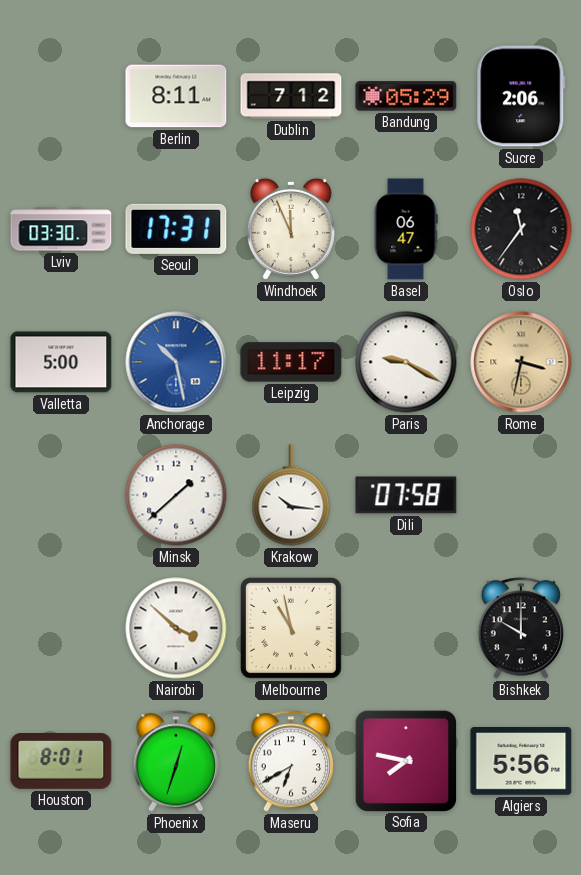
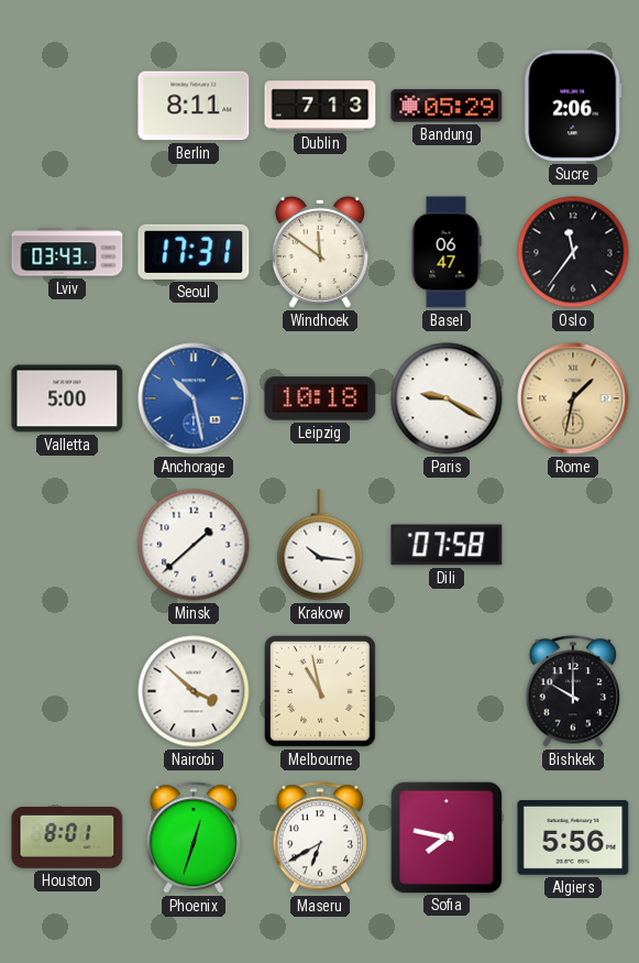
Dublin: 7:12 -> 7:13
Lviv: 03:30 -> 03:43
Windhoek: 11:56 -> 11:51
Leipzig: 11:17 -> 10:18
Rome: 3:32 -> 1:32
